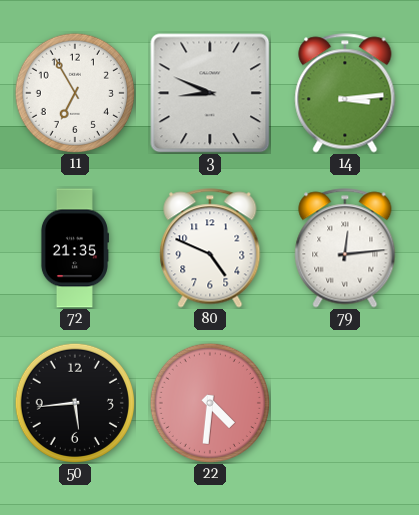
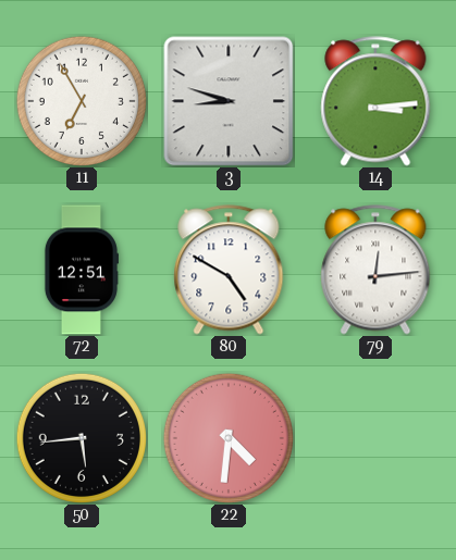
3: 8:49 -> 8:48
72: 21:35 -> 12:51
80: 4:49 -> 4:50
